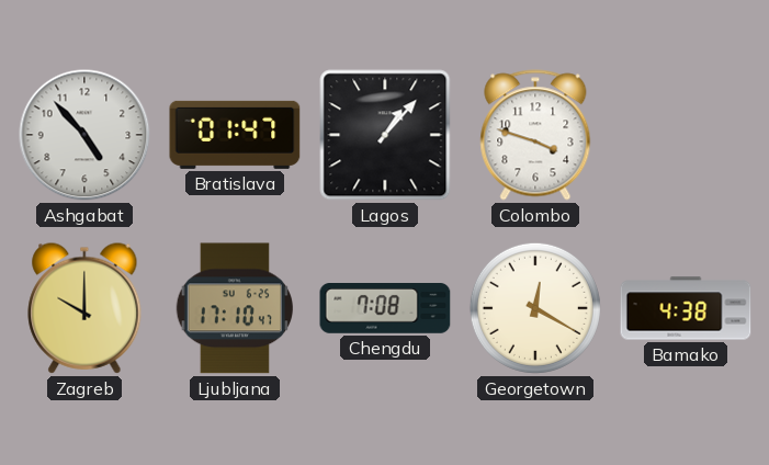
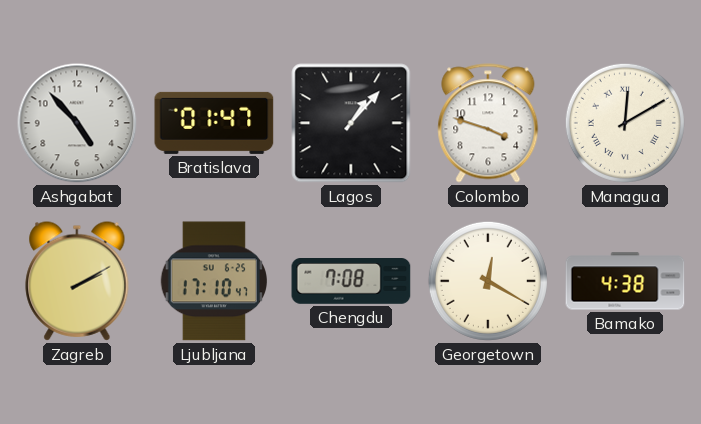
Managua: none -> 12:10
Zagreb: 10:00 -> 2:10
